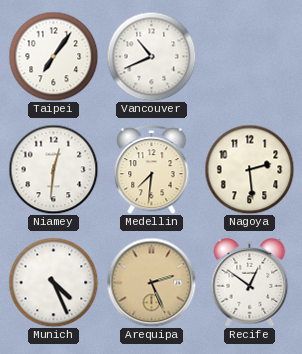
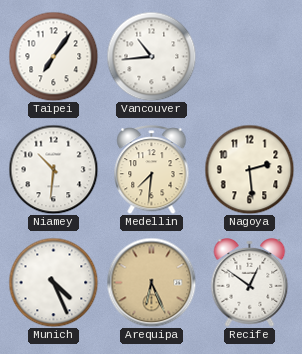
Vancouver: 10:41 -> 10:44
Niamey: 12:31 -> 10:31
Arequipa: 2:26 -> 6:26
